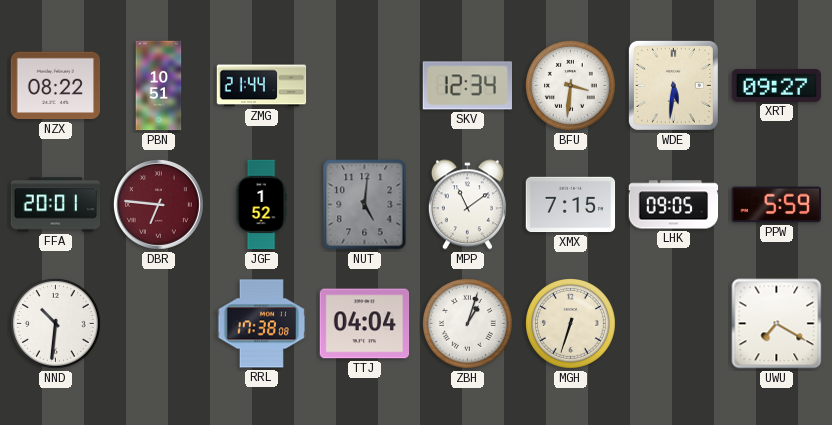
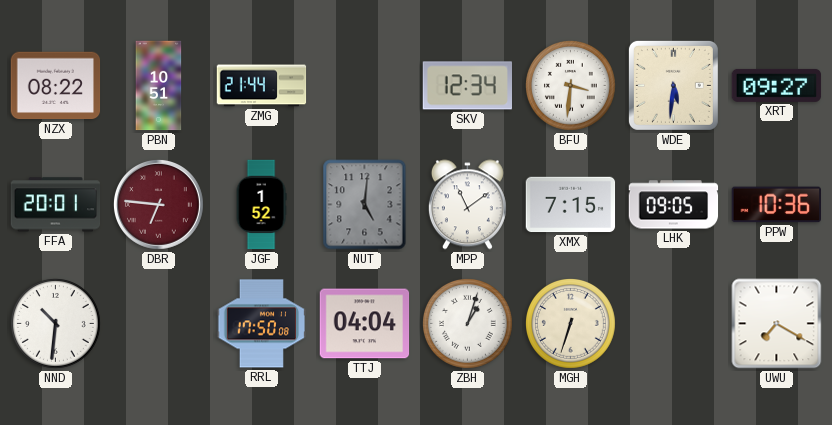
PPW: 5:59 -> 10:36
RRL: 17:38 -> 17:50
